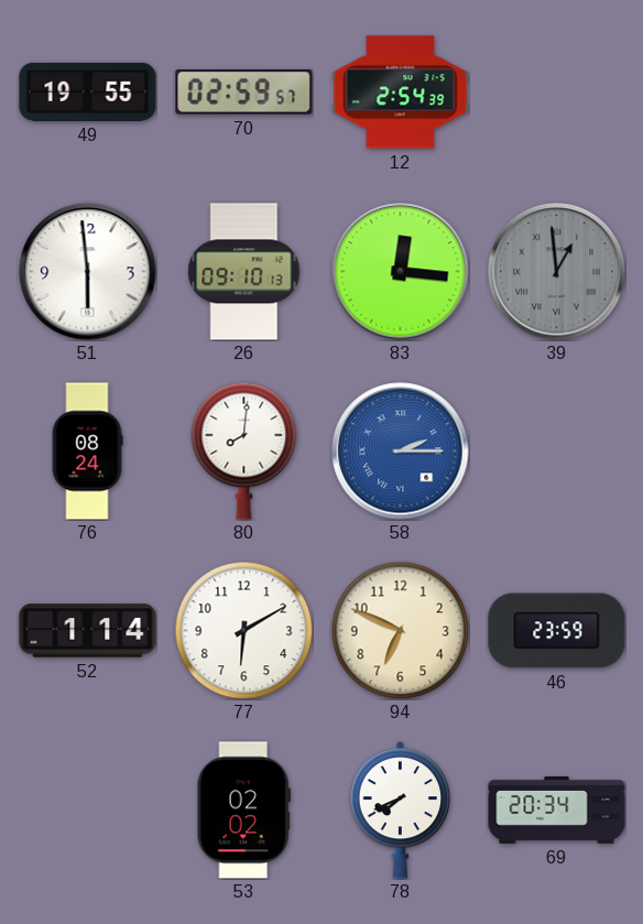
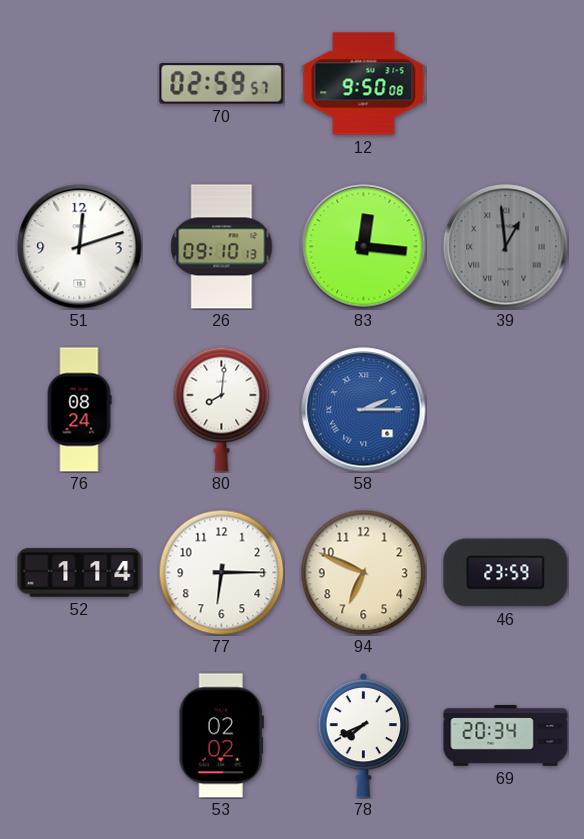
49: 19:55 -> none
12: 2:54 -> 9:50
51: 5:59 -> 12:12
77: 6:10 -> 6:15
